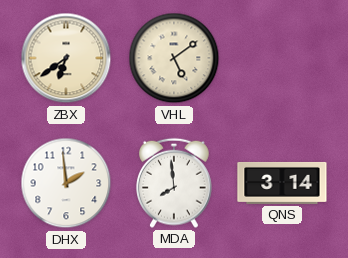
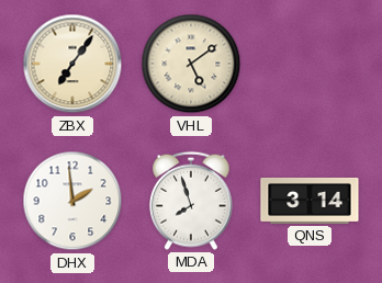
ZBX: 6:39 -> 7:06
MDA: 7:59 -> 7:57
